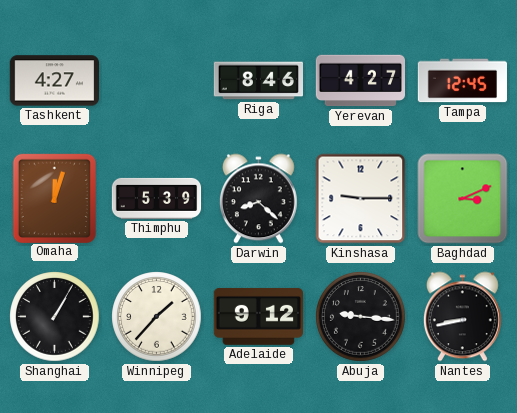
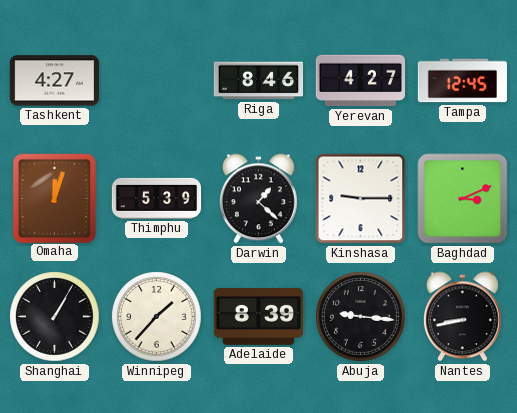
Darwin: 8:22 -> 1:22
Adelaide: 9:12 -> 8:39
